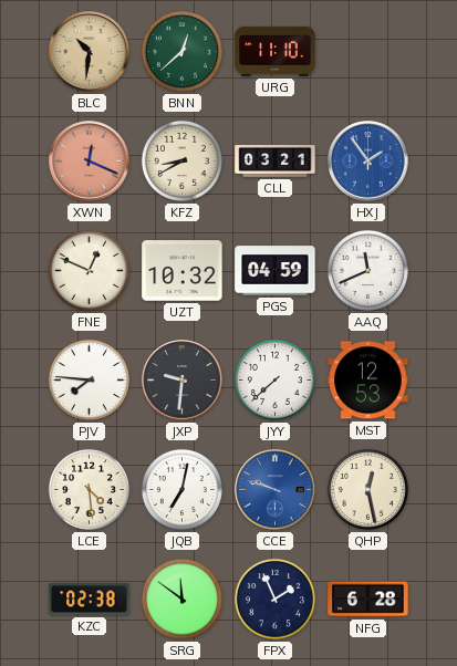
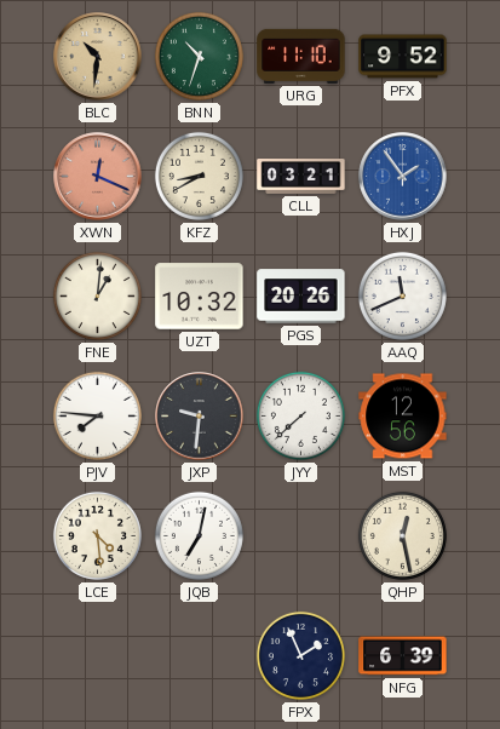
BNN: 12:38 -> 10:33
PFX: none -> 9:52
FNE: 12:49 -> 1:01
PGS: 04:59 -> 20:26
MST: 12:53 -> 12:56
CCE: 9:48 -> none
KZC: 02:38 -> none
SRG: 11:51 -> none
NFG: 6:28 -> 6:39
